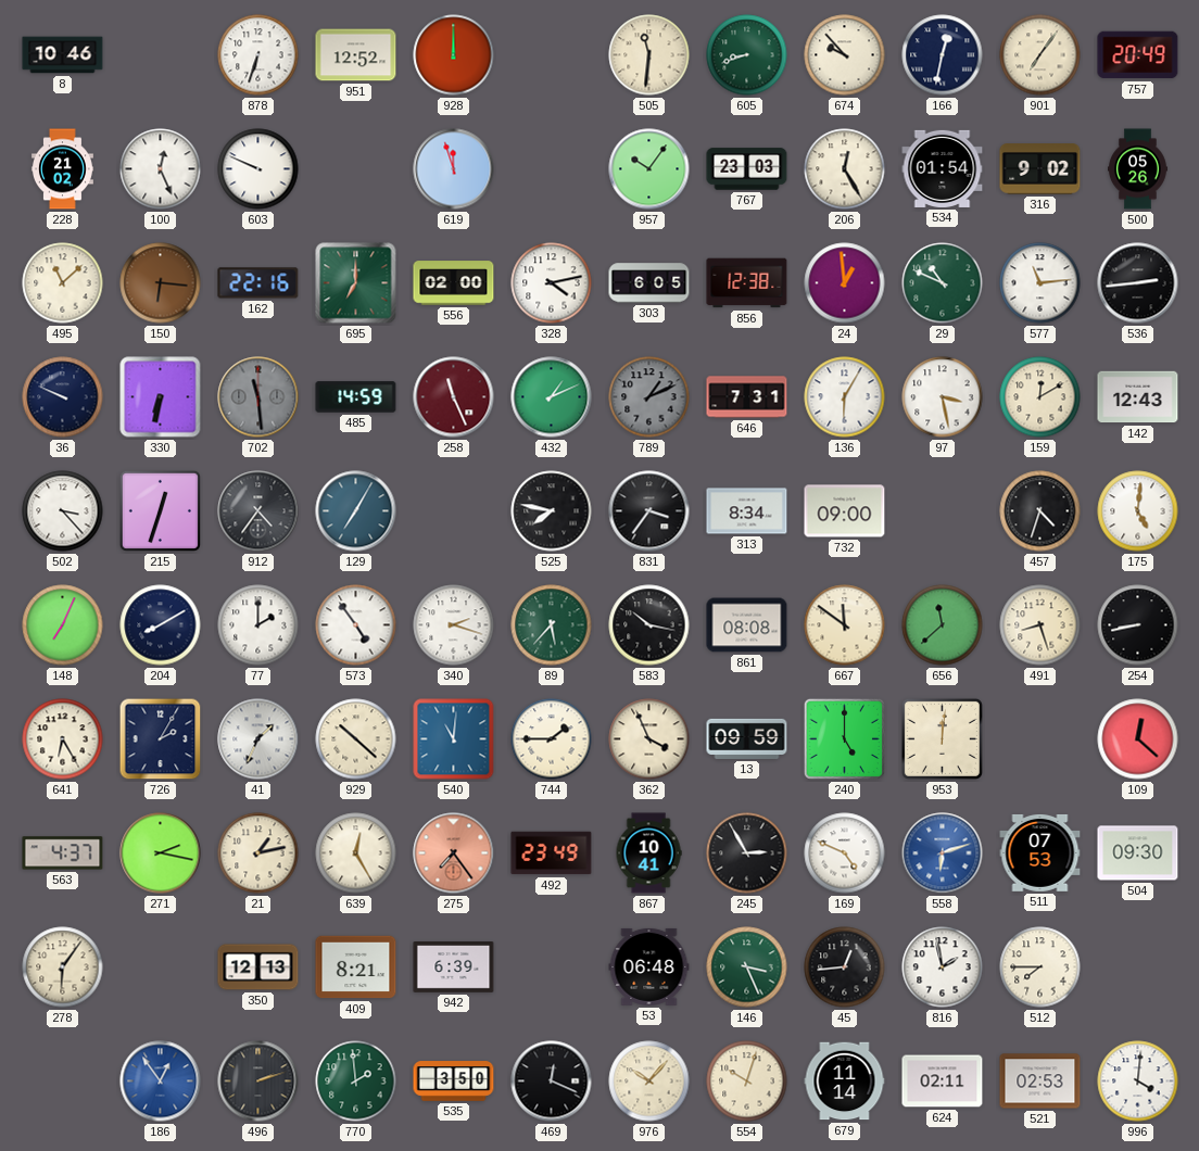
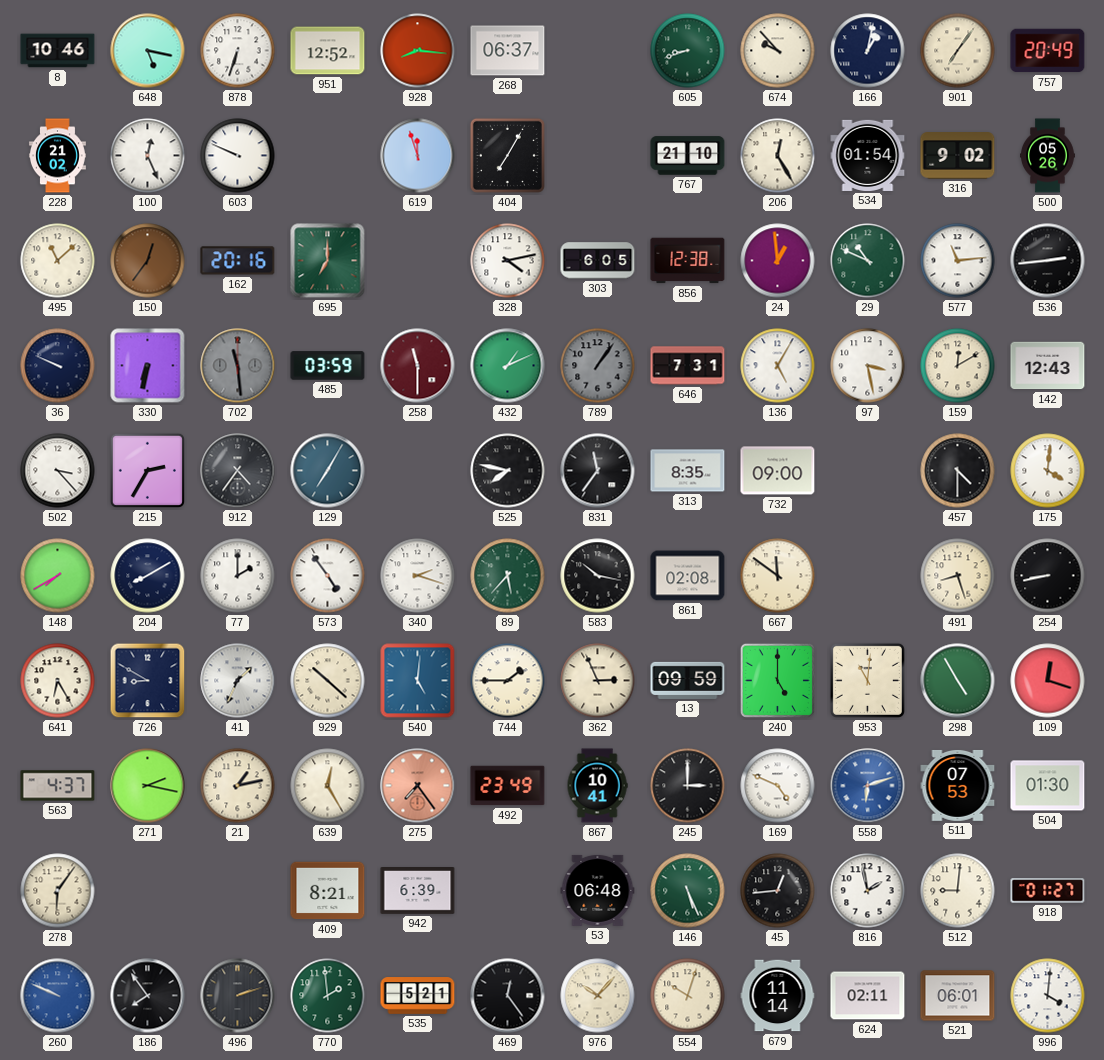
648: none -> 5:17
928: 12:00 -> 8:16
268: none -> 06:37
505: 11:31 -> none
166: 12:32 -> 1:02
404: none -> 7:05
957: 10:06 -> none
767: 23:03 -> 21:10
150: 6:16 -> 12:36
162: 22:16 -> 20:16
556: 02:00 -> none
485: 14:59 -> 03:59
258: 11:26 -> 11:30
789: 1:11 -> 1:06
136: 6:05 -> 5:05
215: 12:33 -> 2:35
831: 3:36 -> 11:36
313: 8:34 -> 8:35
457: 4:33 -> 4:30
175: 5:01 -> 4:01
148: 7:04 -> 7:40
861: 08:08 -> 02:08
656: 11:38 -> none
726: 2:05 -> 8:50
540: 11:01 -> 5:01
362: 3:56 -> 2:56
953: 12:01 -> 11:01
298: none -> 4:55
109: 12:22 -> 12:18
245: 2:55 -> 3:00
504: 09:30 -> 01:30
350: 12:13 -> none
146: 3:26 -> 5:26
512: 7:45 -> 9:01
918: none -> 01:27
260: none -> 9:49
186: 12:54 -> 7:54
186 dial: blue -> black
535: 3:50 -> 5:21
469: 12:19 -> 12:24
521: 02:53 -> 06:01
